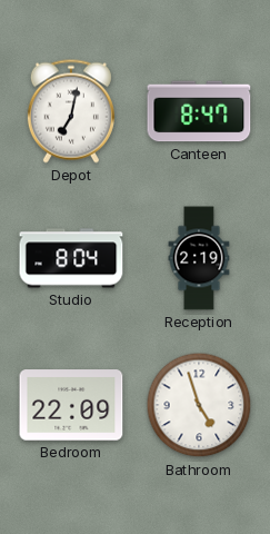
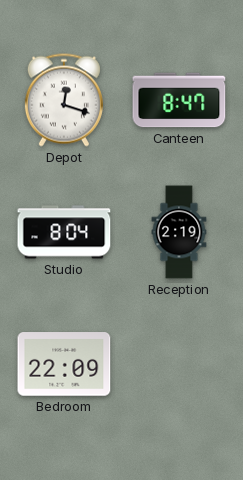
Depot: 7:02 -> 12:18
Bathroom: 4:57 -> none
